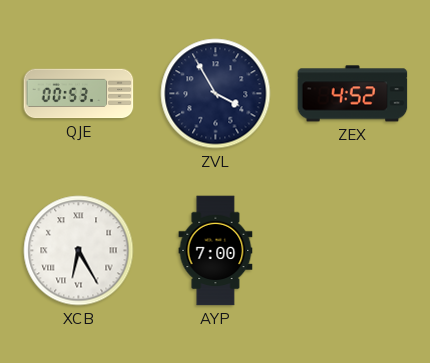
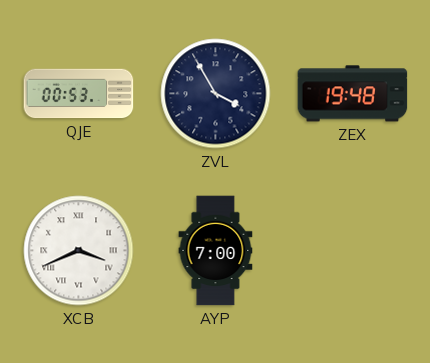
ZEX: 4:52 -> 19:48
XCB: 6:25 -> 3:41
